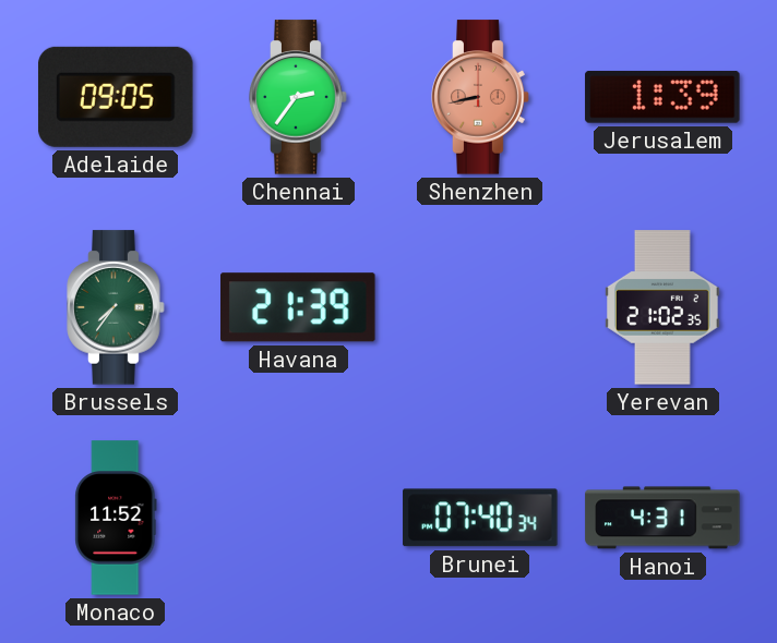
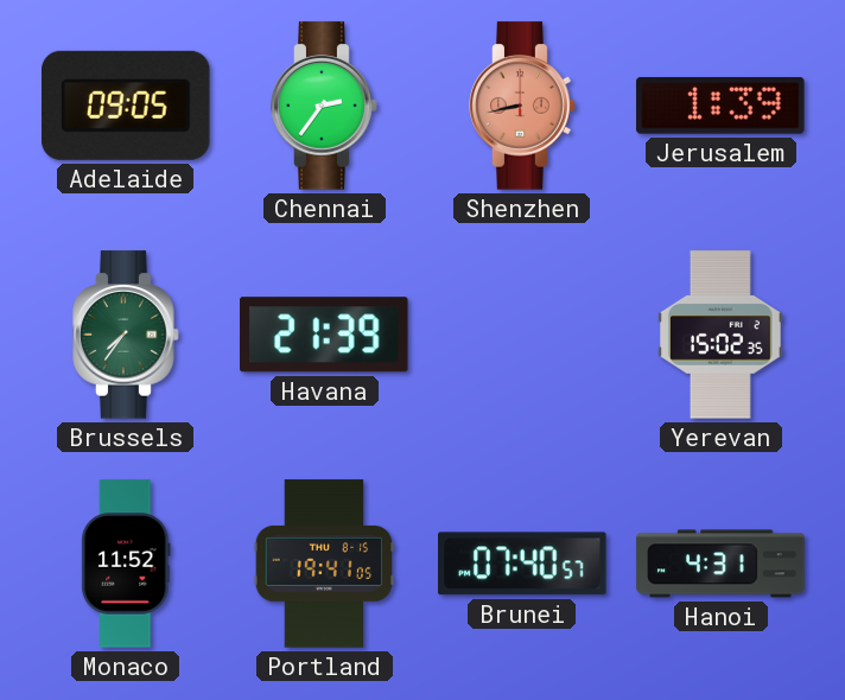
Yerevan: 21:02 -> 15:02
Portland: none -> 19:41
Brunei: 07:40:34 -> 07:40:57
